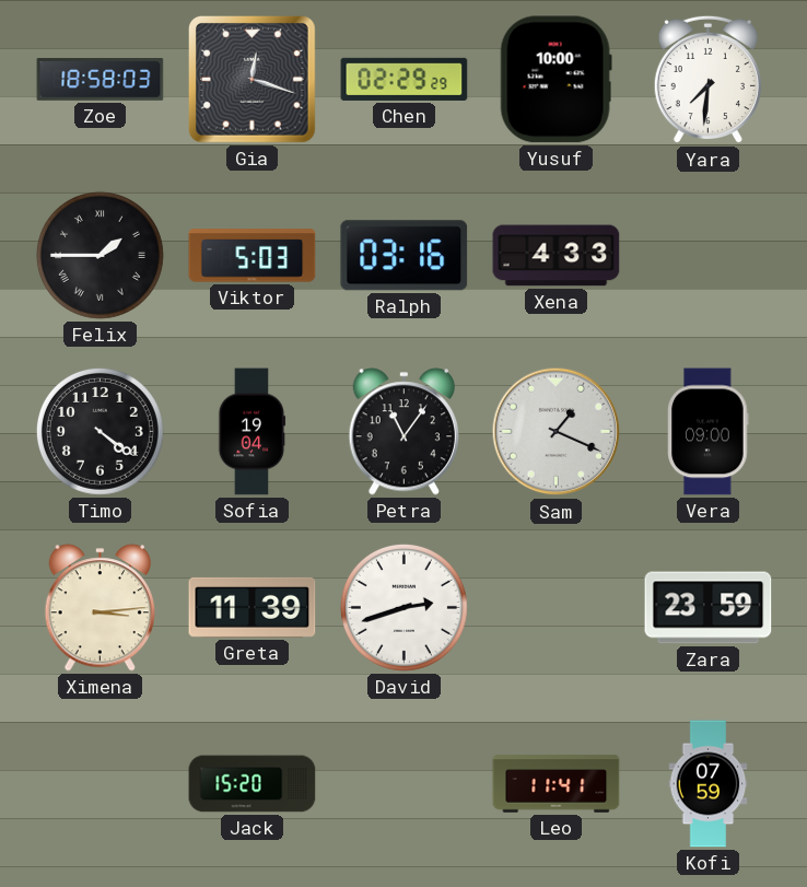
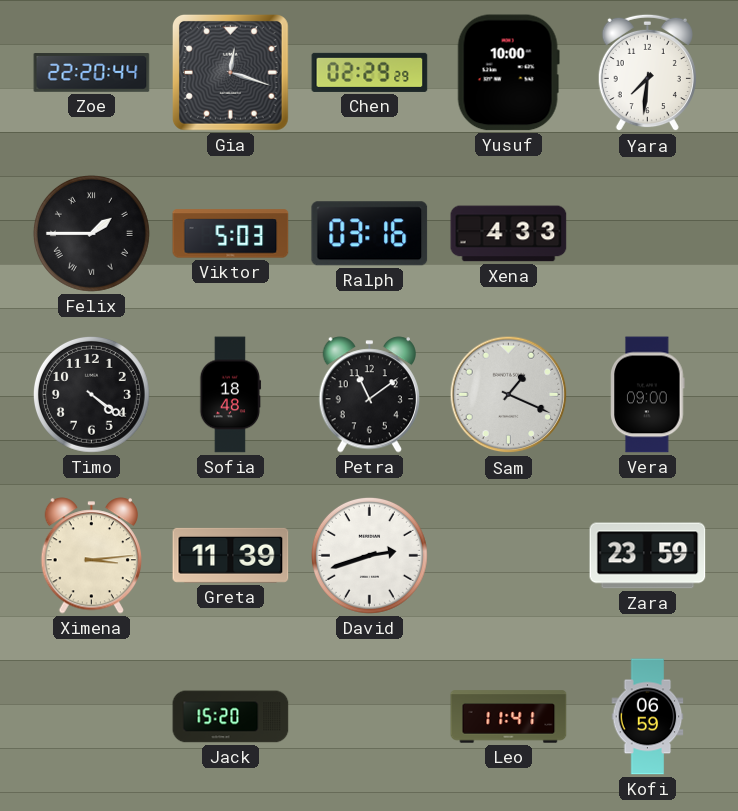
Zoe: 18:58 -> 22:20
Sofia: 19:04 -> 18:48
Petra: 11:06 -> 11:09
Kofi: 07:59 -> 06:59
